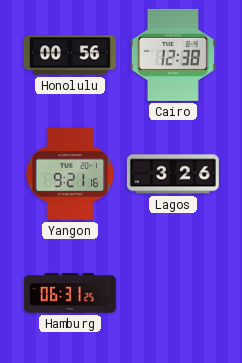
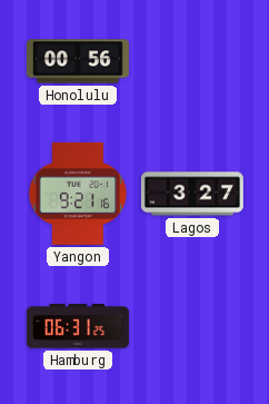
Cairo: 12:38 -> none
Lagos: 3:26 -> 3:27
